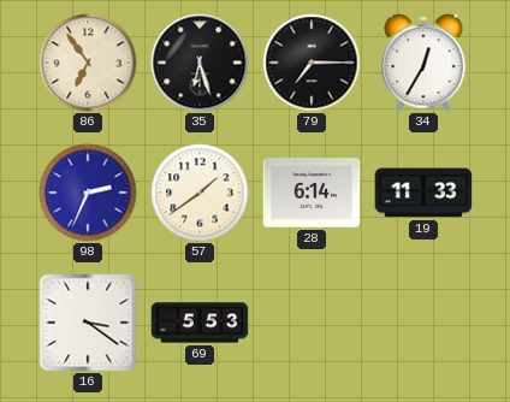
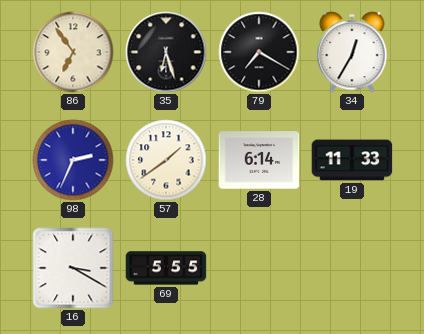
79: 7:15 -> 7:20
16: 3:21 -> 3:20
69: 5:53 -> 5:55
